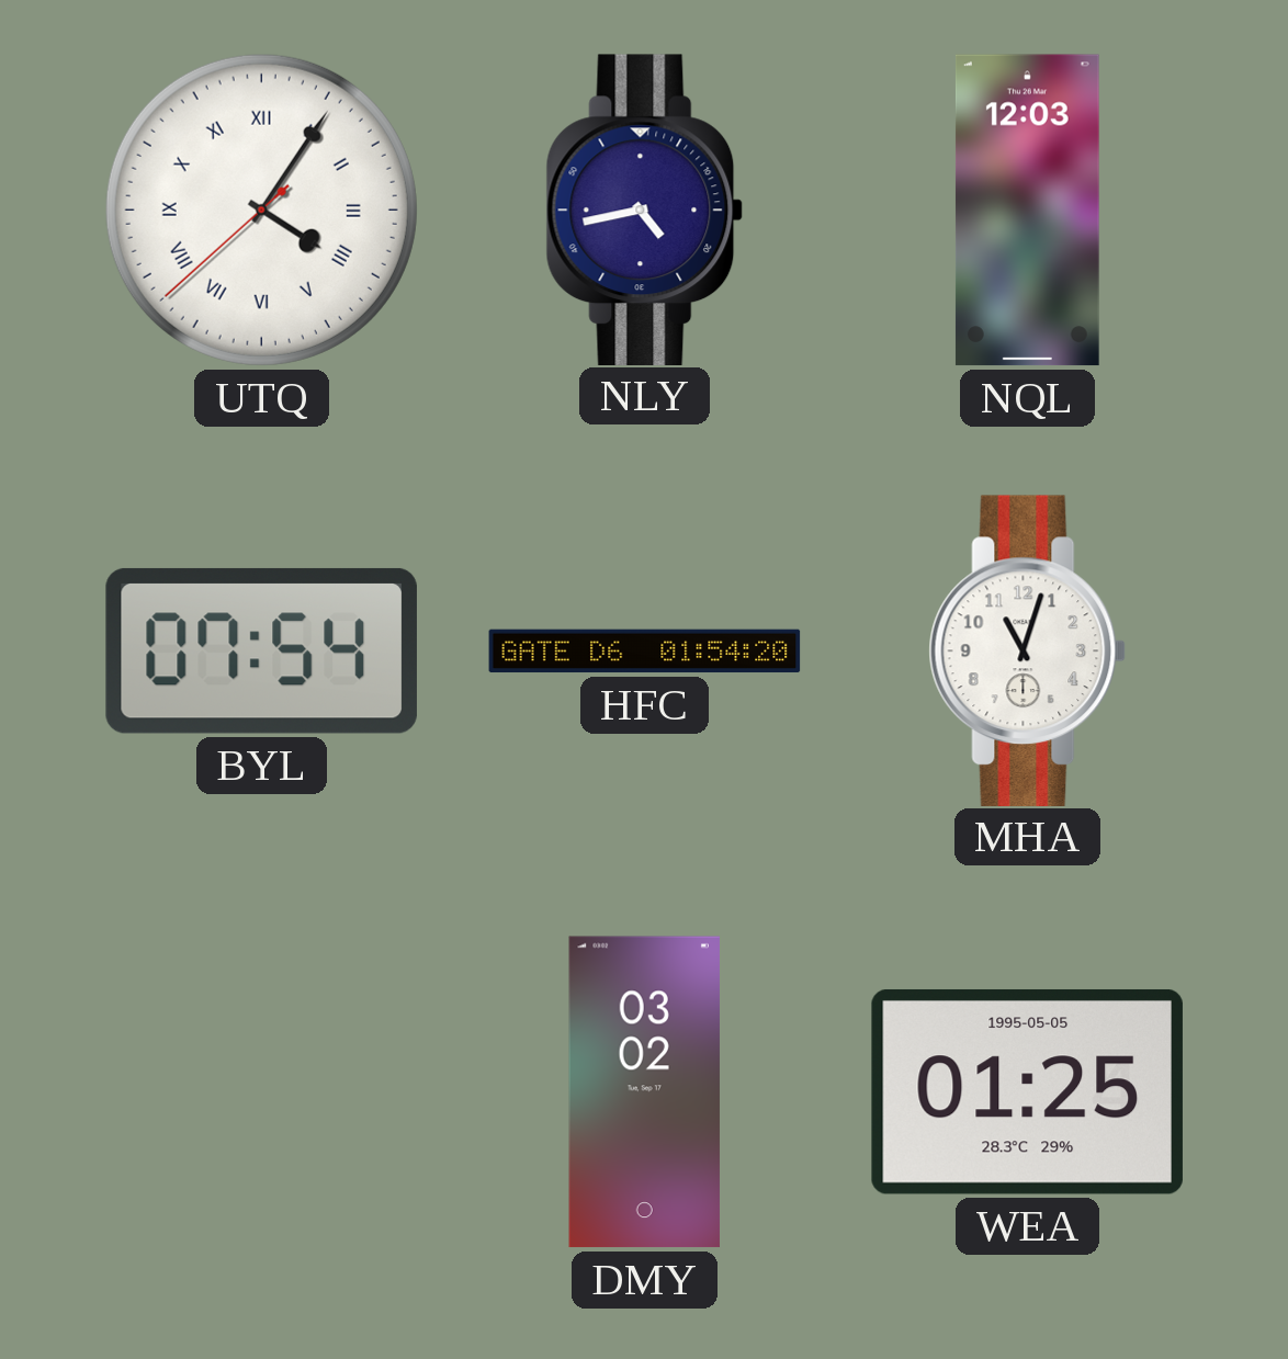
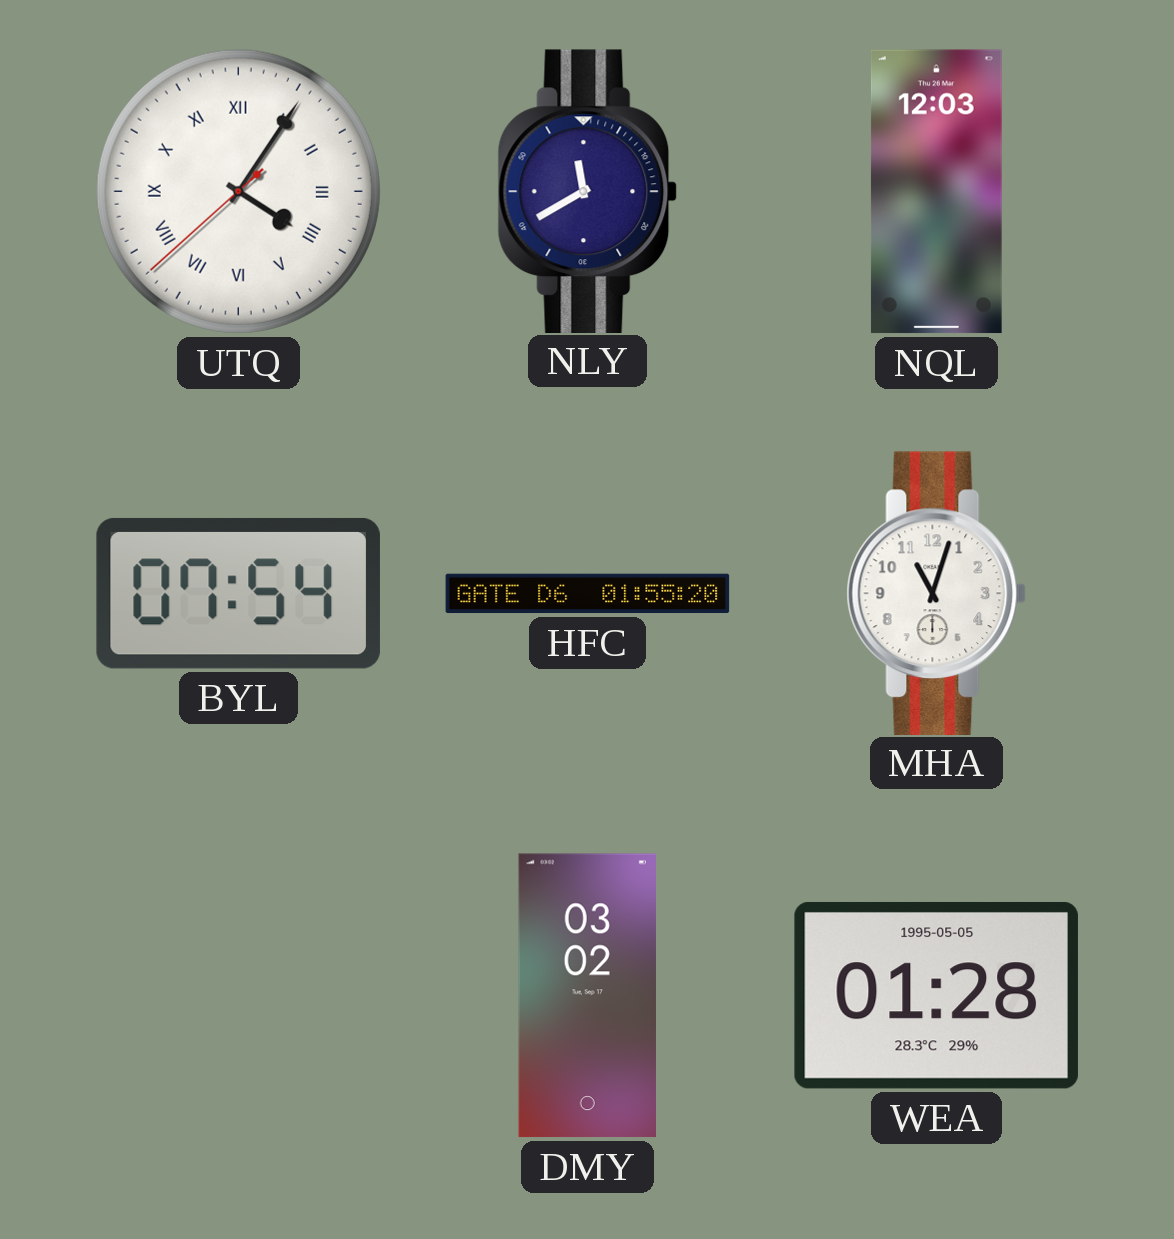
NLY: 4:43 -> 11:40
HFC: 01:54 -> 01:55
WEA: 01:25 -> 01:28
